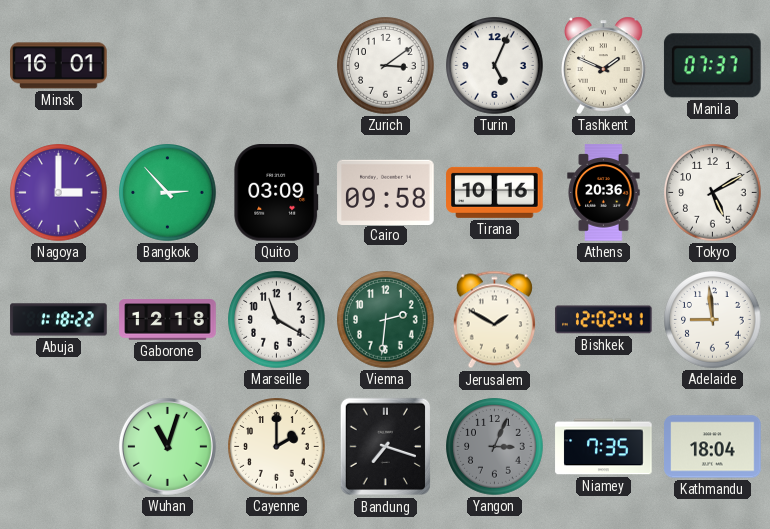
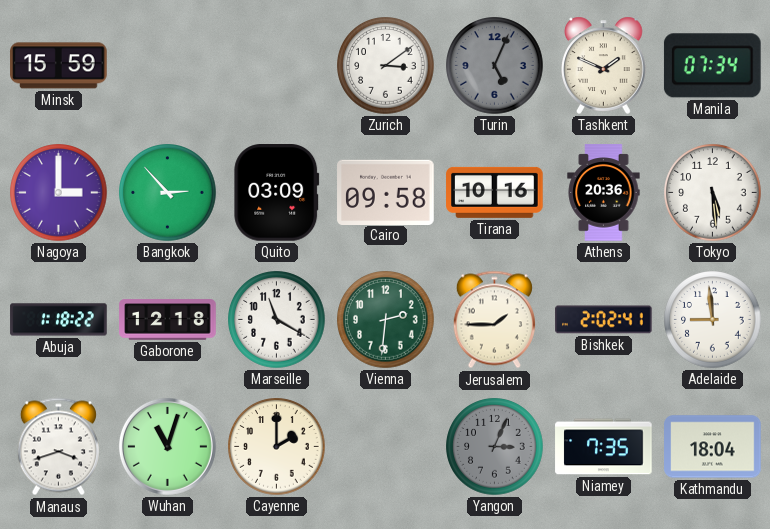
Minsk: 16:01 -> 15:59
Turin dial: white -> grey
Manila: 07:37 -> 07:34
Tokyo: 5:10 -> 5:29
Jerusalem: 1:50 -> 1:45
Bishkek: 12:02 -> 2:02
Manaus: none -> 3:42
Bandung: 7:18 -> none
